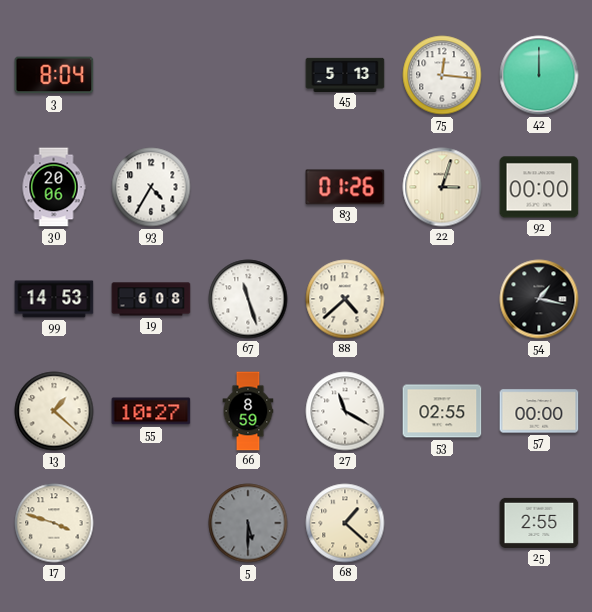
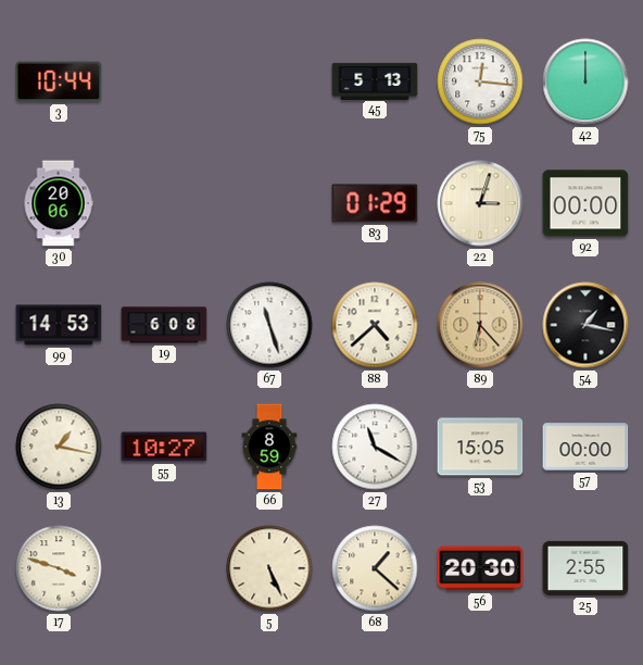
3: 8:04 -> 10:44
93: 4:35 -> none
83: 01:26 -> 01:29
89: none -> 6:23
13: 1:22 -> 1:17
53: 02:55 -> 15:05
5: 5:30 -> 5:26
5 dial: grey -> cream
56: none -> 20:30
